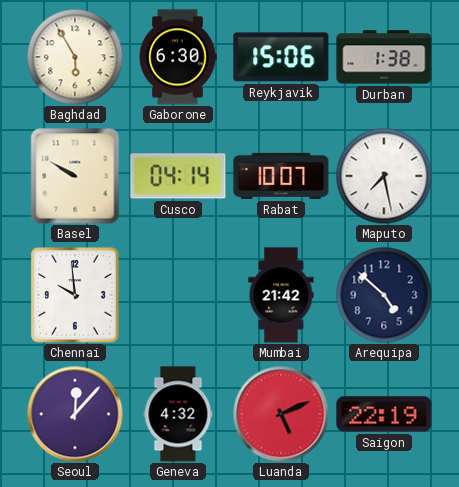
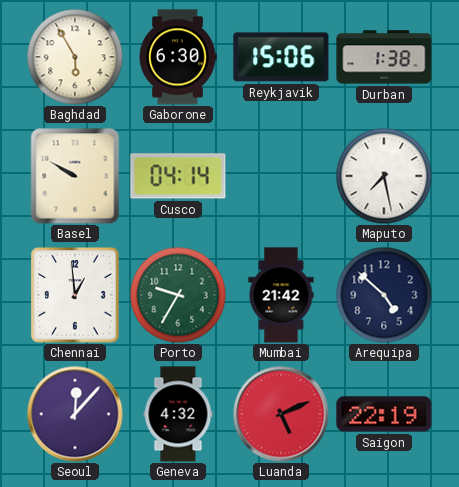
Rabat: 10:07 -> none
Chennai: 9:59 -> 12:59
Porto: none -> 9:35
